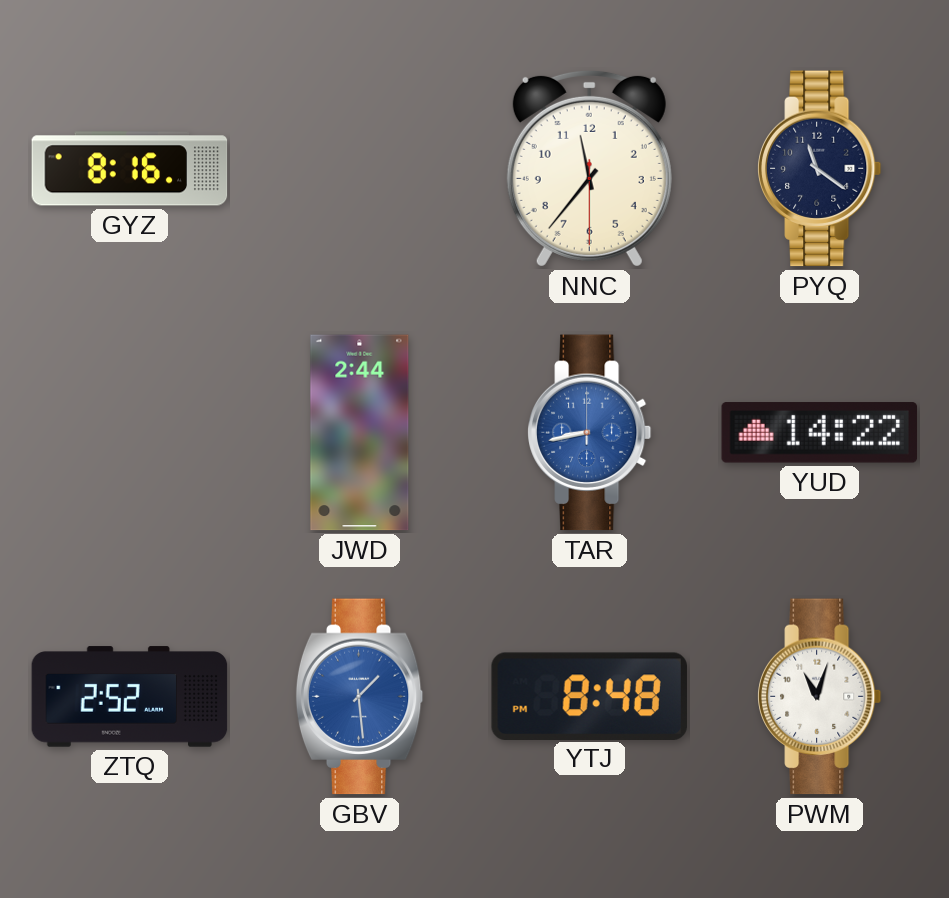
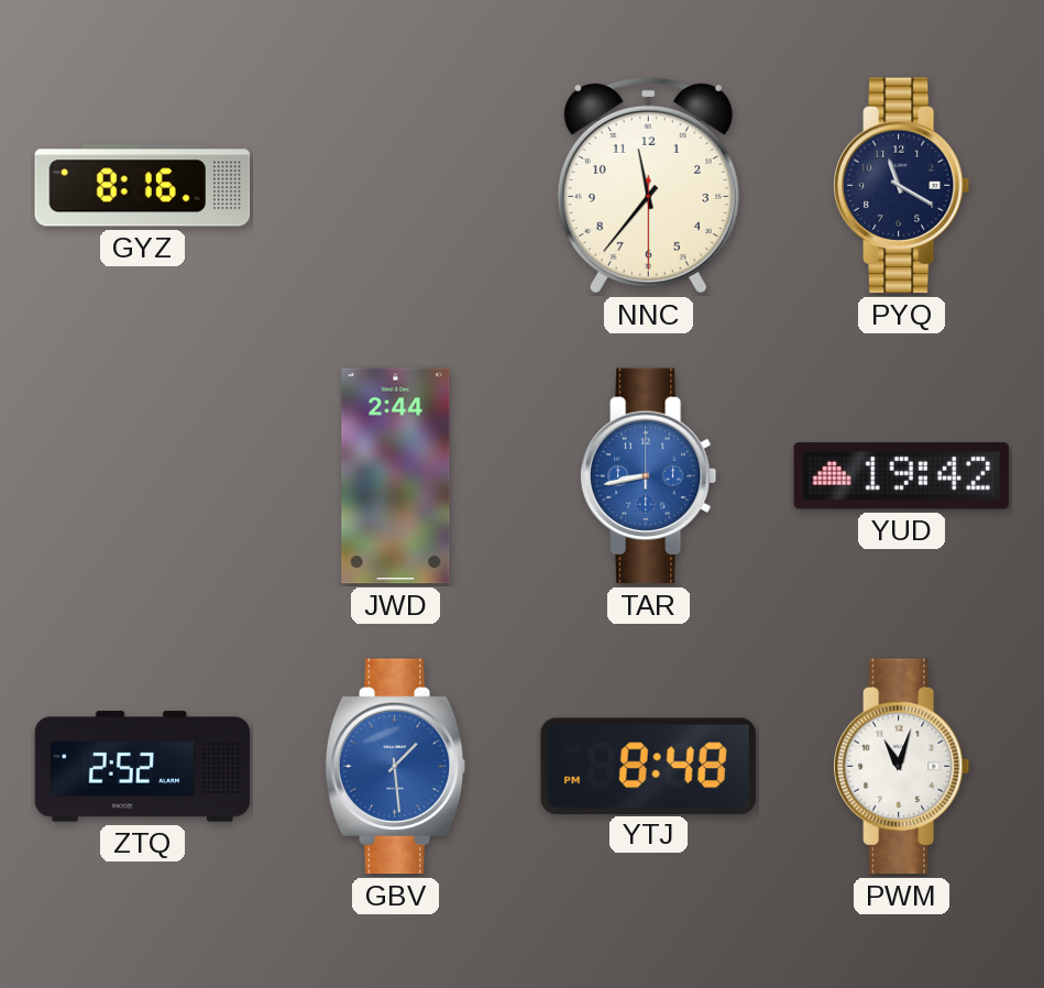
PYQ: 11:21 -> 11:20
YUD: 14:22 -> 19:42
